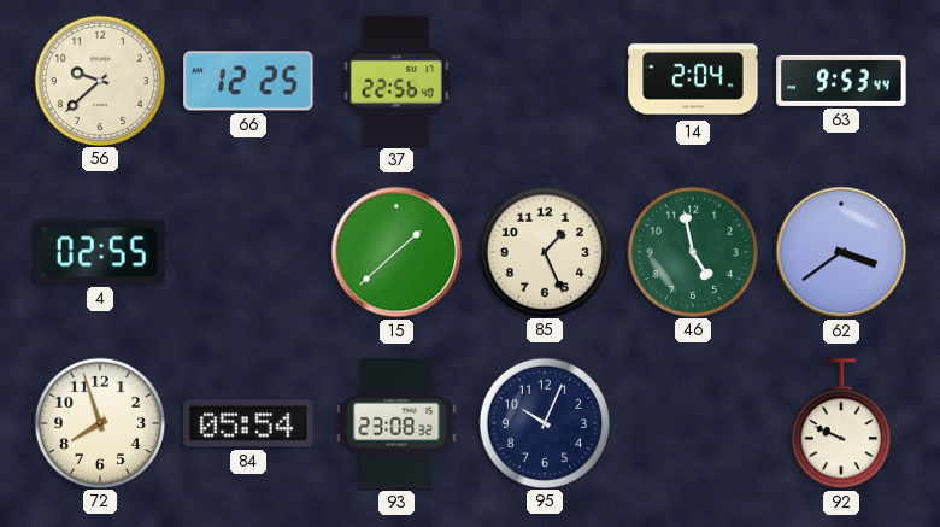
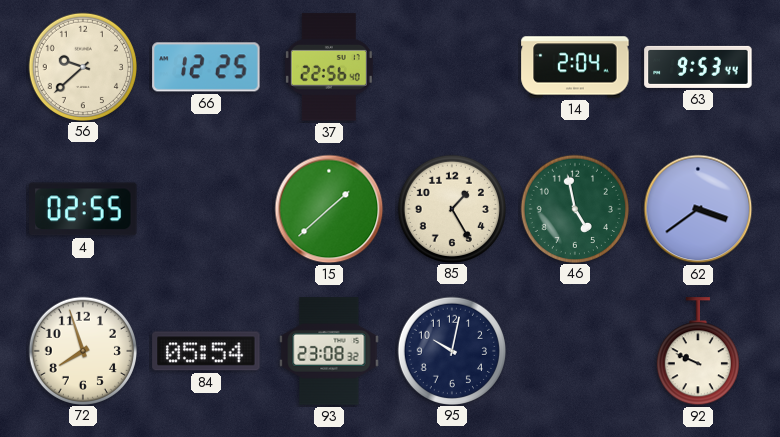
85: 1:26 -> 1:25
95: 10:04 -> 10:02
